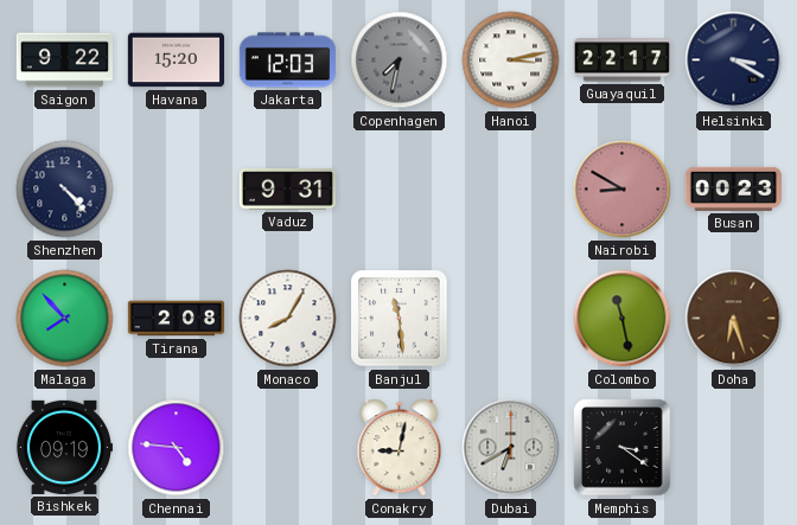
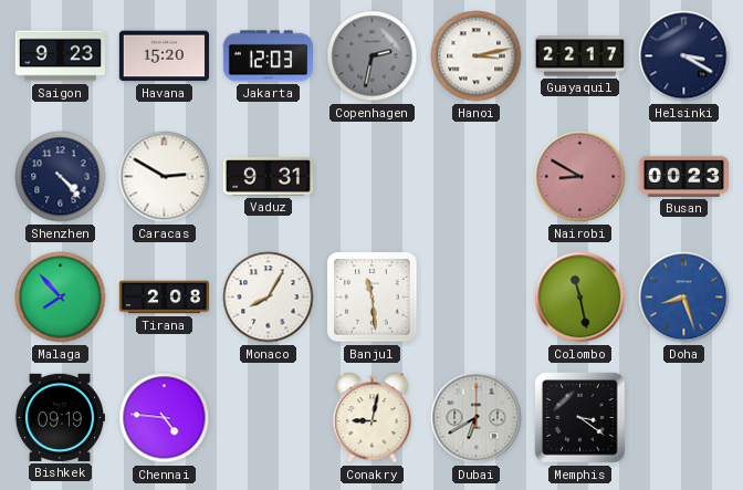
Saigon: 9:22 -> 9:23
Copenhagen: 7:32 -> 2:32
Caracas: none -> 2:50
Doha: 6:27 -> 8:27
Doha dial: brown -> blue
